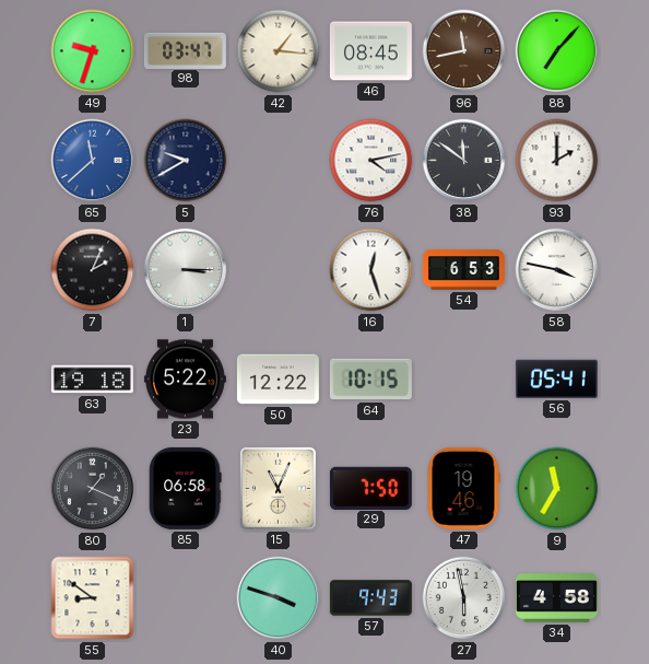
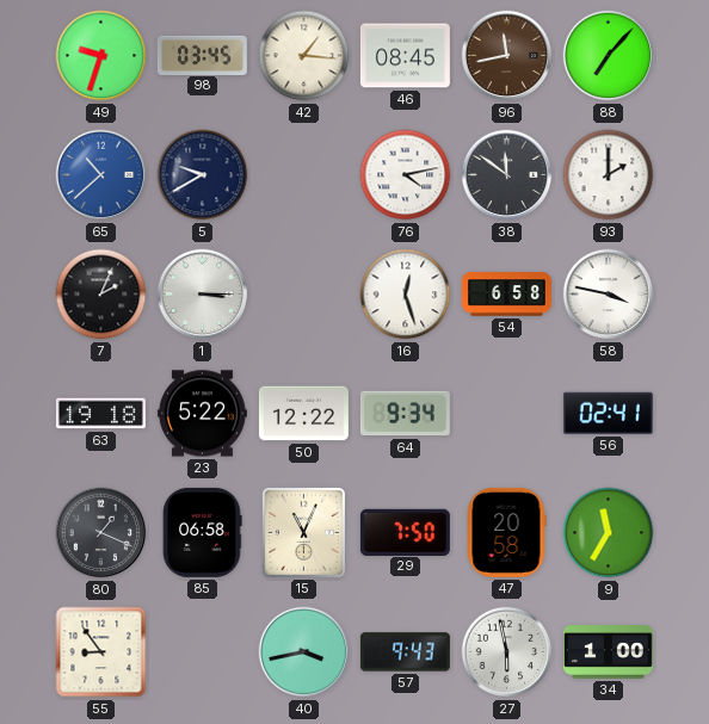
98: 03:47 -> 03:45
65: 11:38 -> 10:38
54: 6:53 -> 6:58
64: 10:15 -> 9:34
56: 05:41 -> 02:41
47: 19:46 -> 20:58
55: 8:51 -> 8:54
40: 3:48 -> 3:43
34: 4:58 -> 1:00
